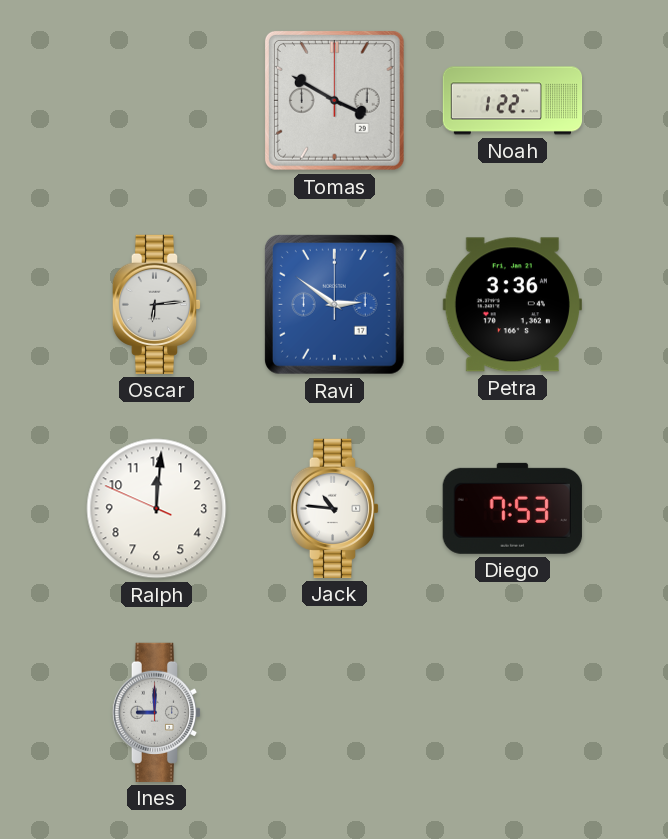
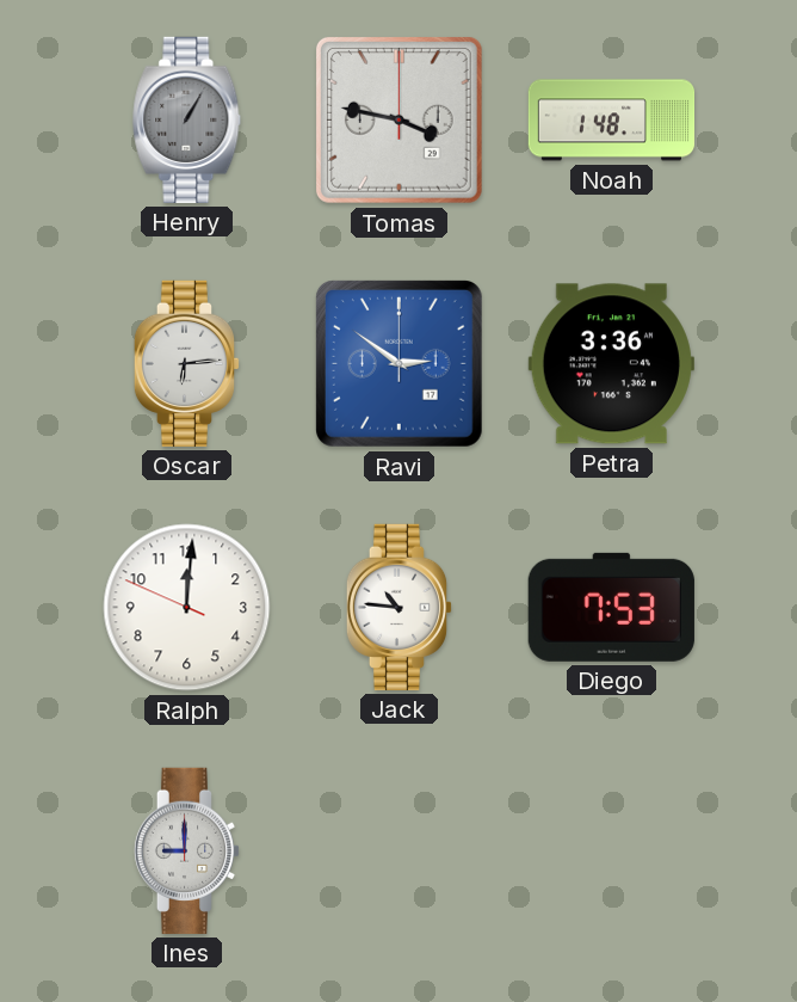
Henry: none -> 1:05
Tomas: 3:50 -> 3:47
Noah: 1:22 -> 1:48
